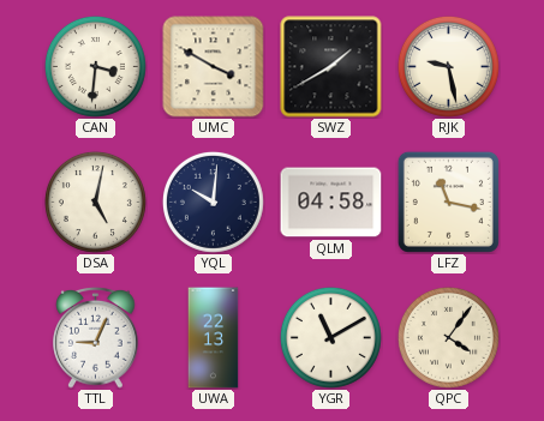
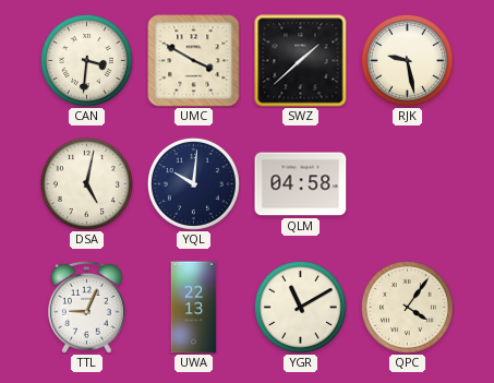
SWZ: 1:40 -> 1:38
LFZ: 11:17 -> none
